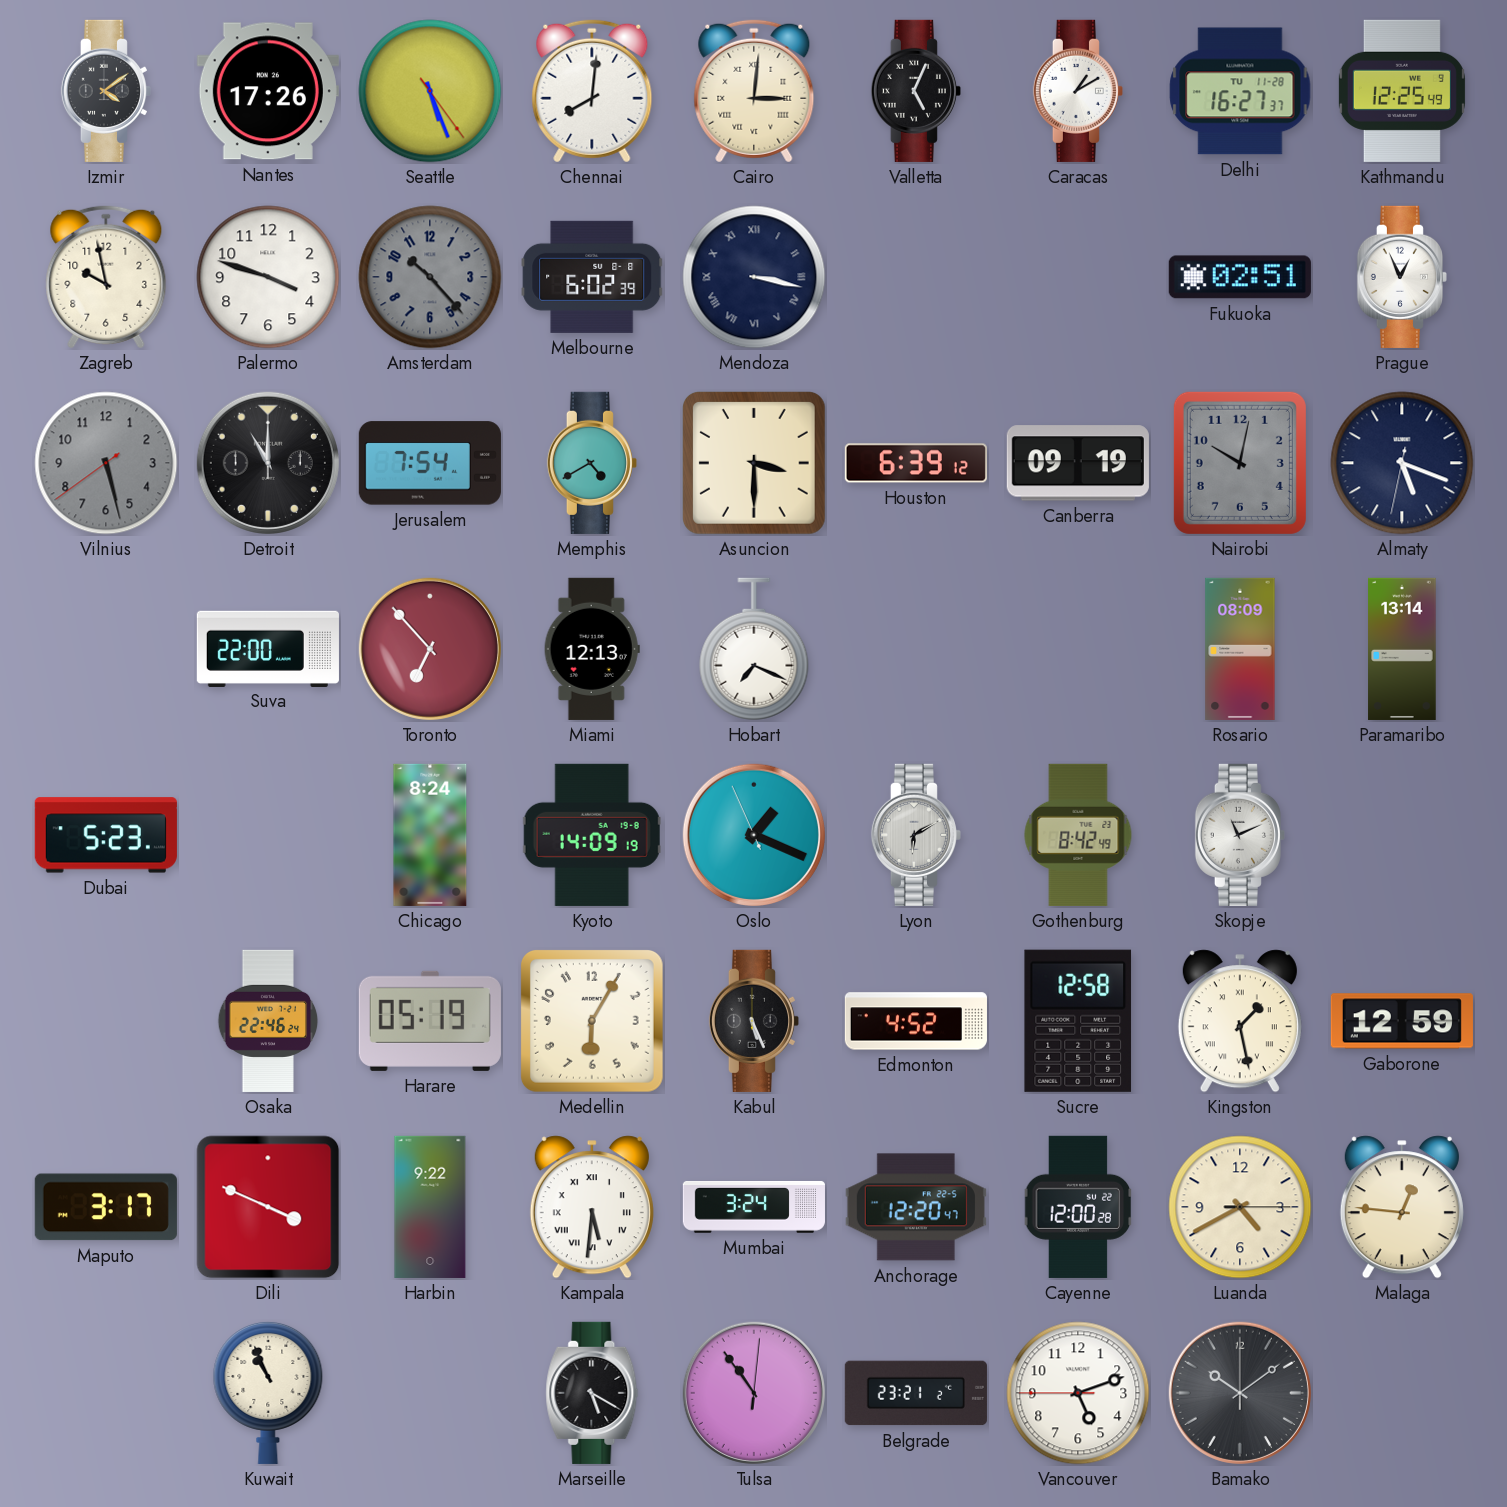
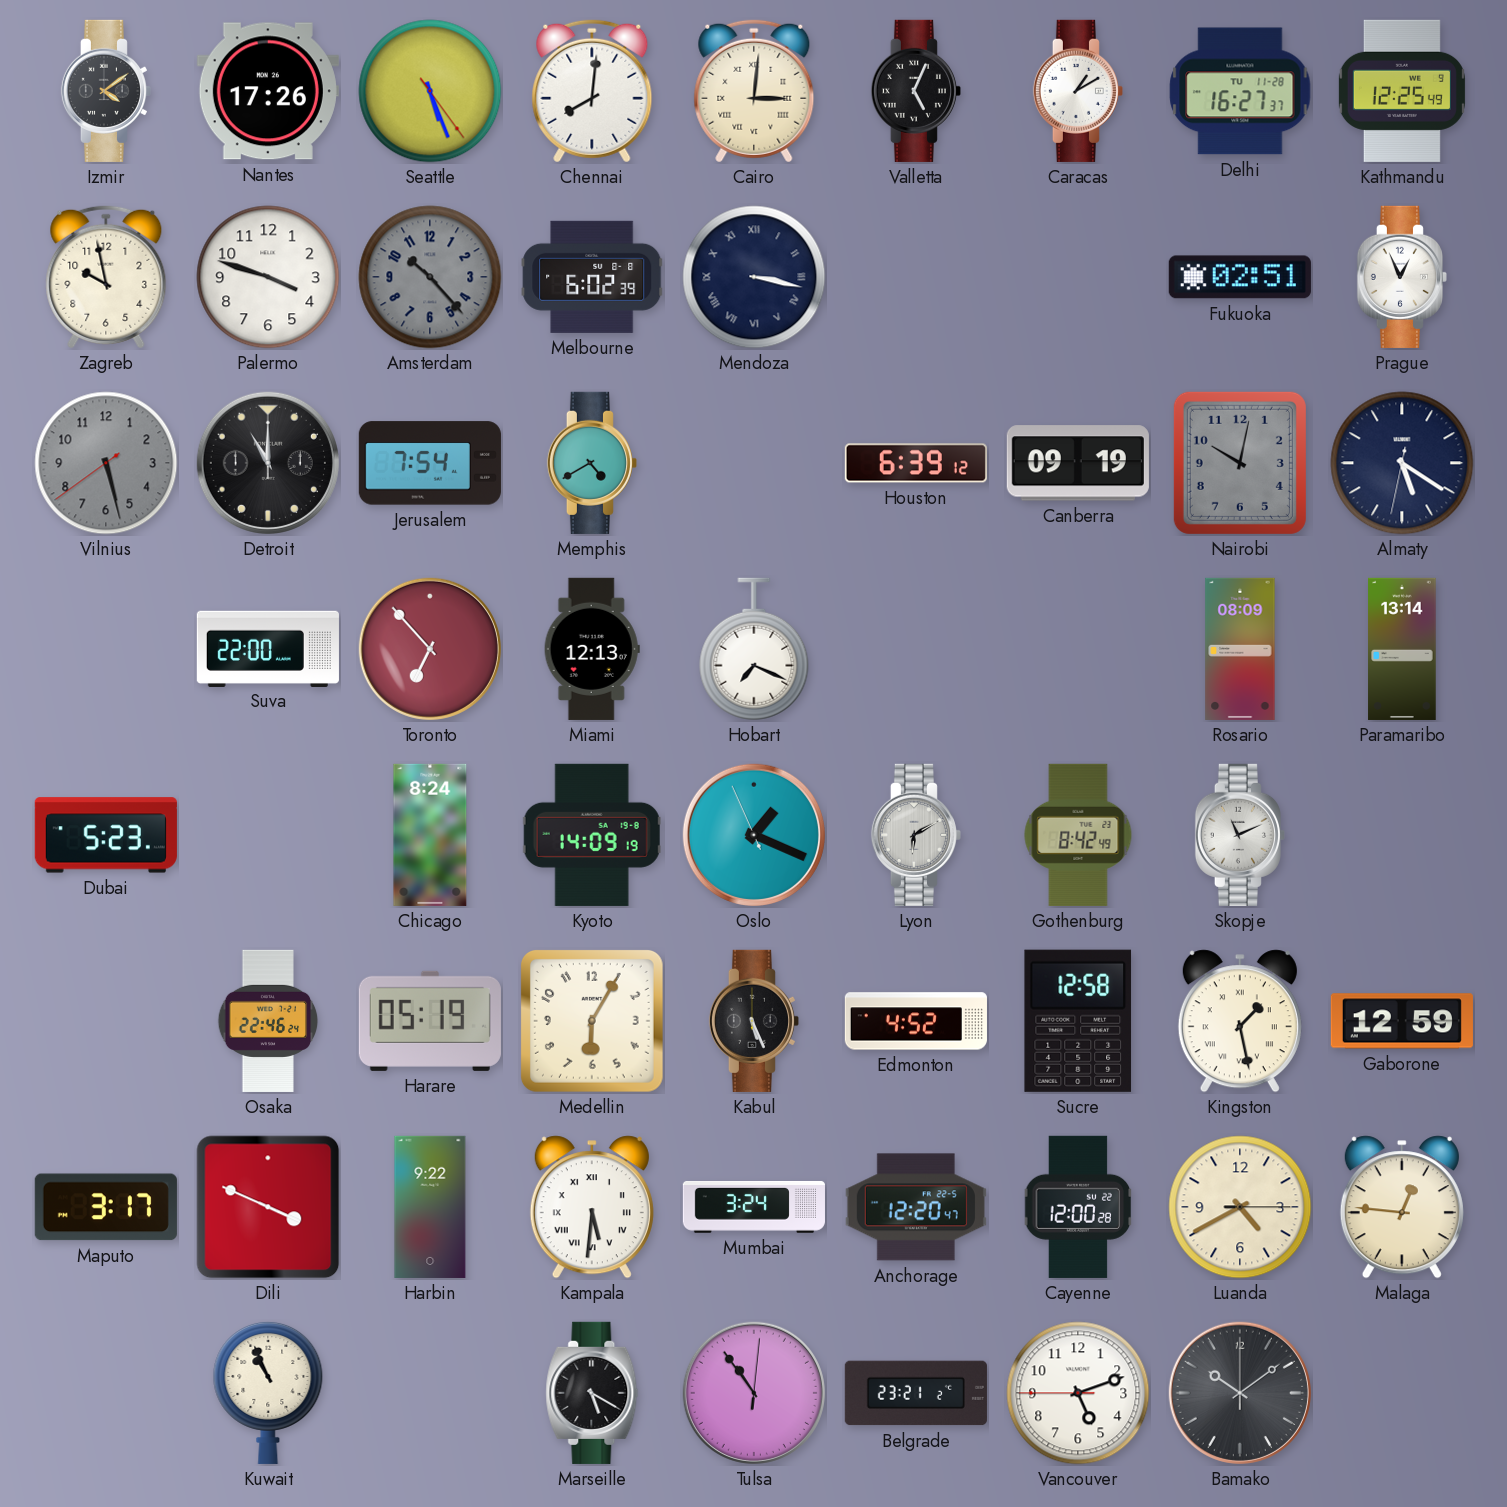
Asuncion: 3:30 -> none
Almaty: 5:18 -> 5:20
